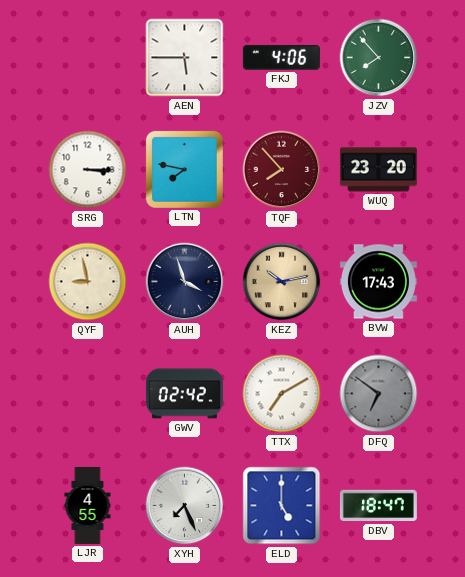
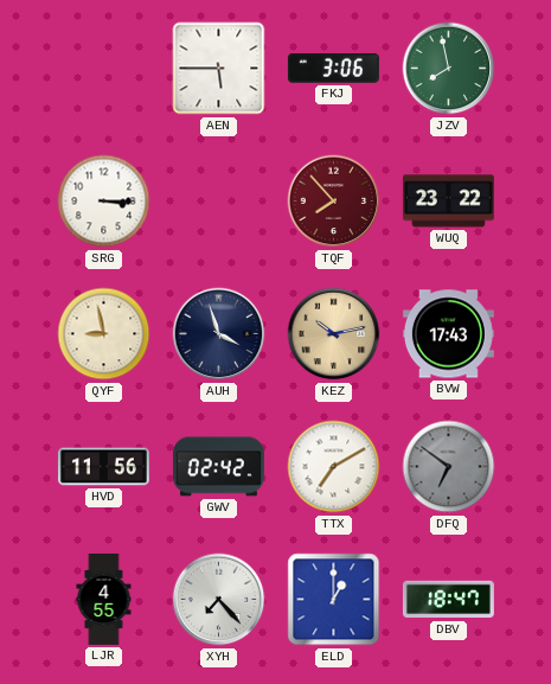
FKJ: 4:06 -> 3:06
JZV: 7:53 -> 7:58
LTN: 7:47 -> none
WUQ: 23:20 -> 23:22
HVD: none -> 11:56
XYH: 7:26 -> 7:23
ELD: 5:00 -> 1:00
